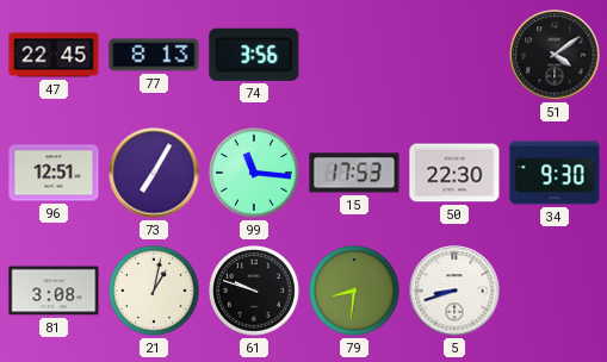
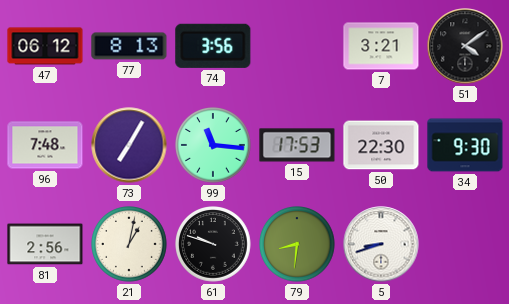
47: 22:45 -> 06:12
7: none -> 3:21
96: 12:51 -> 7:48
81: 3:08 -> 2:56
